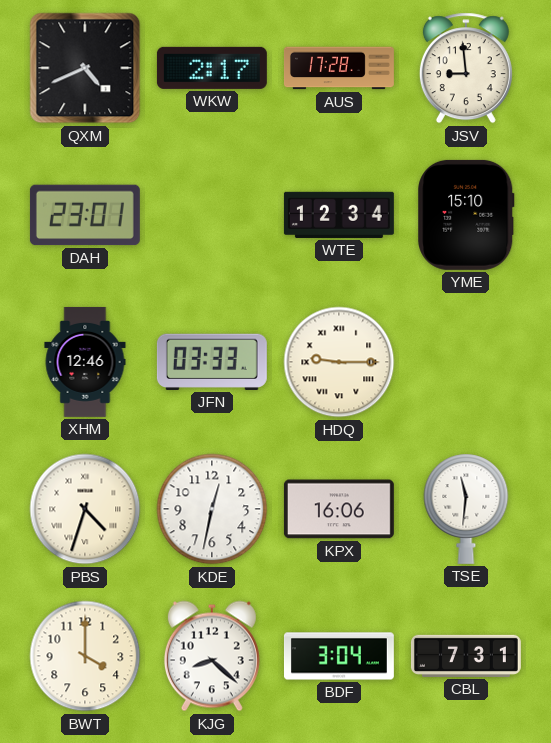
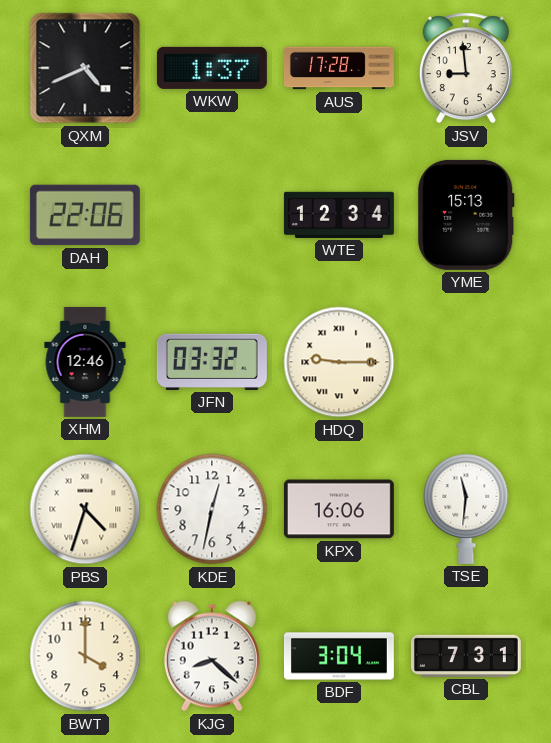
WKW: 2:17 -> 1:37
DAH: 23:01 -> 22:06
YME: 15:10 -> 15:13
JFN: 03:33 -> 03:32
